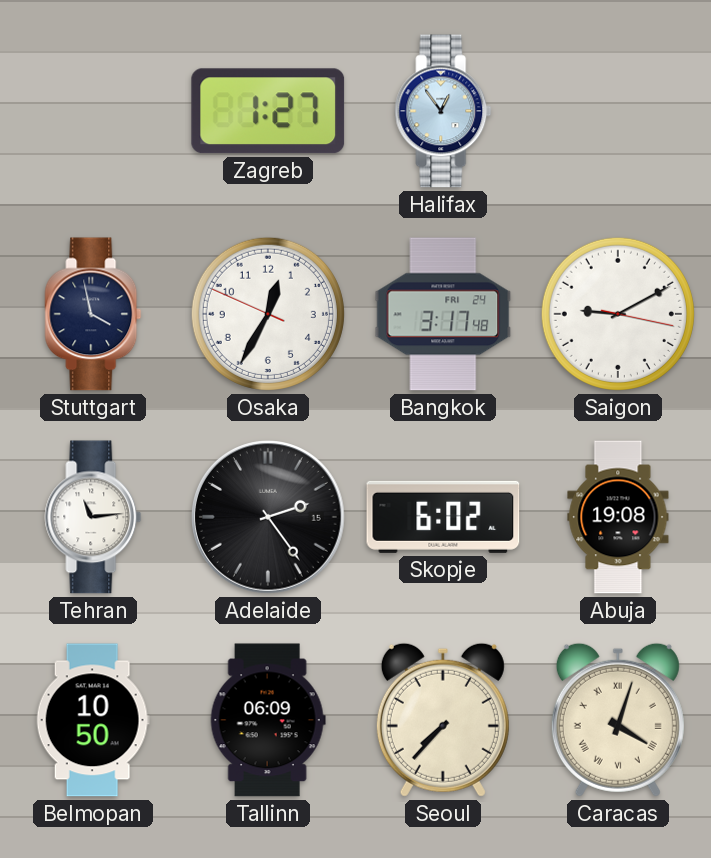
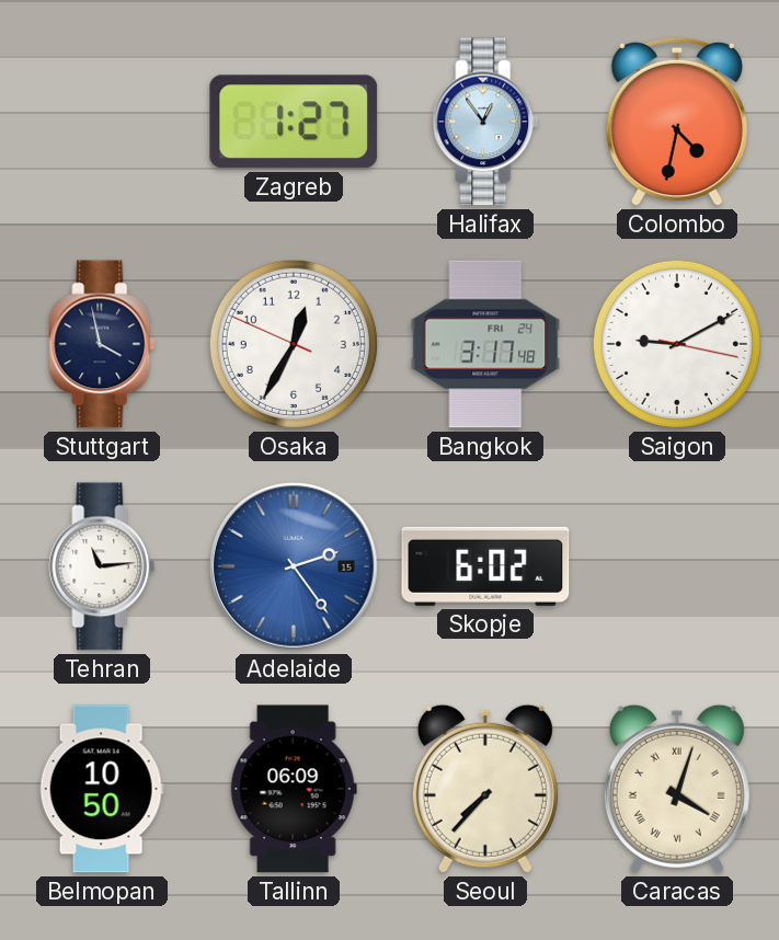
Colombo: none -> 4:32
Adelaide dial: black -> blue
Abuja: 19:08 -> none
